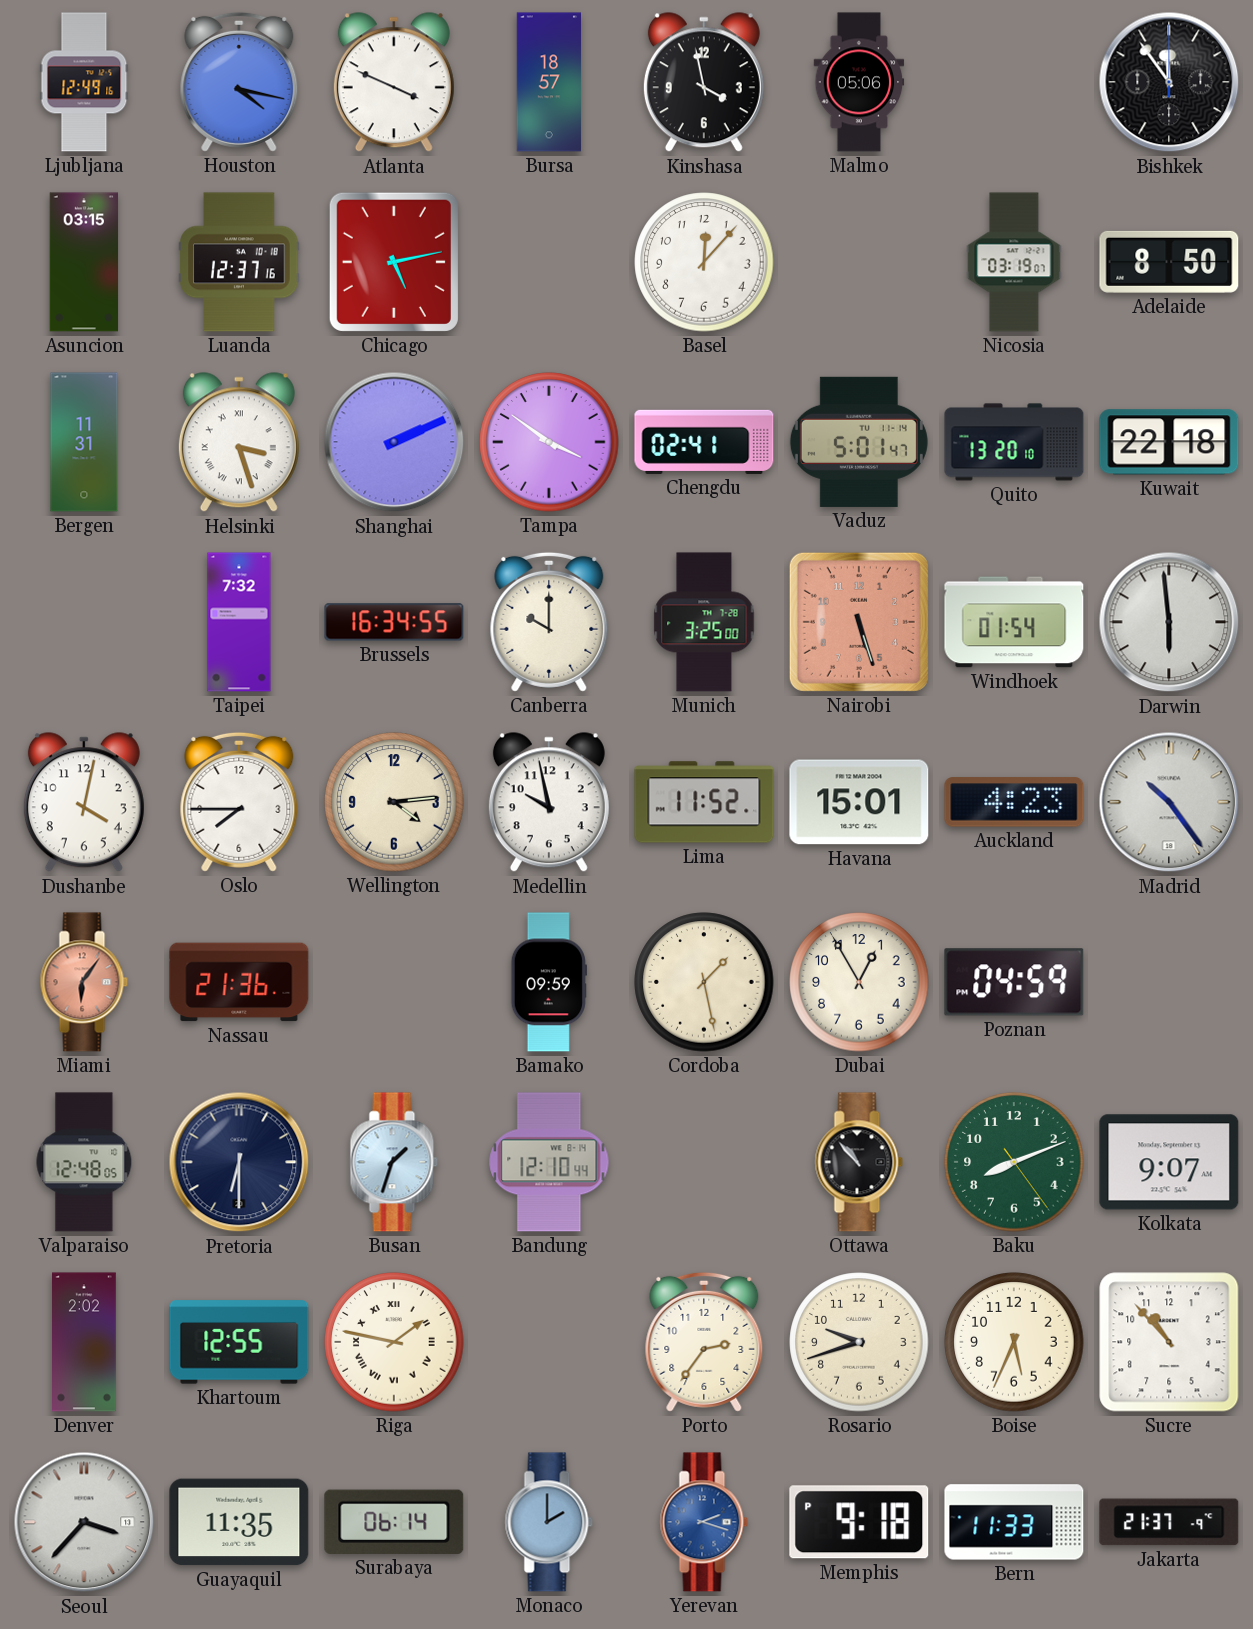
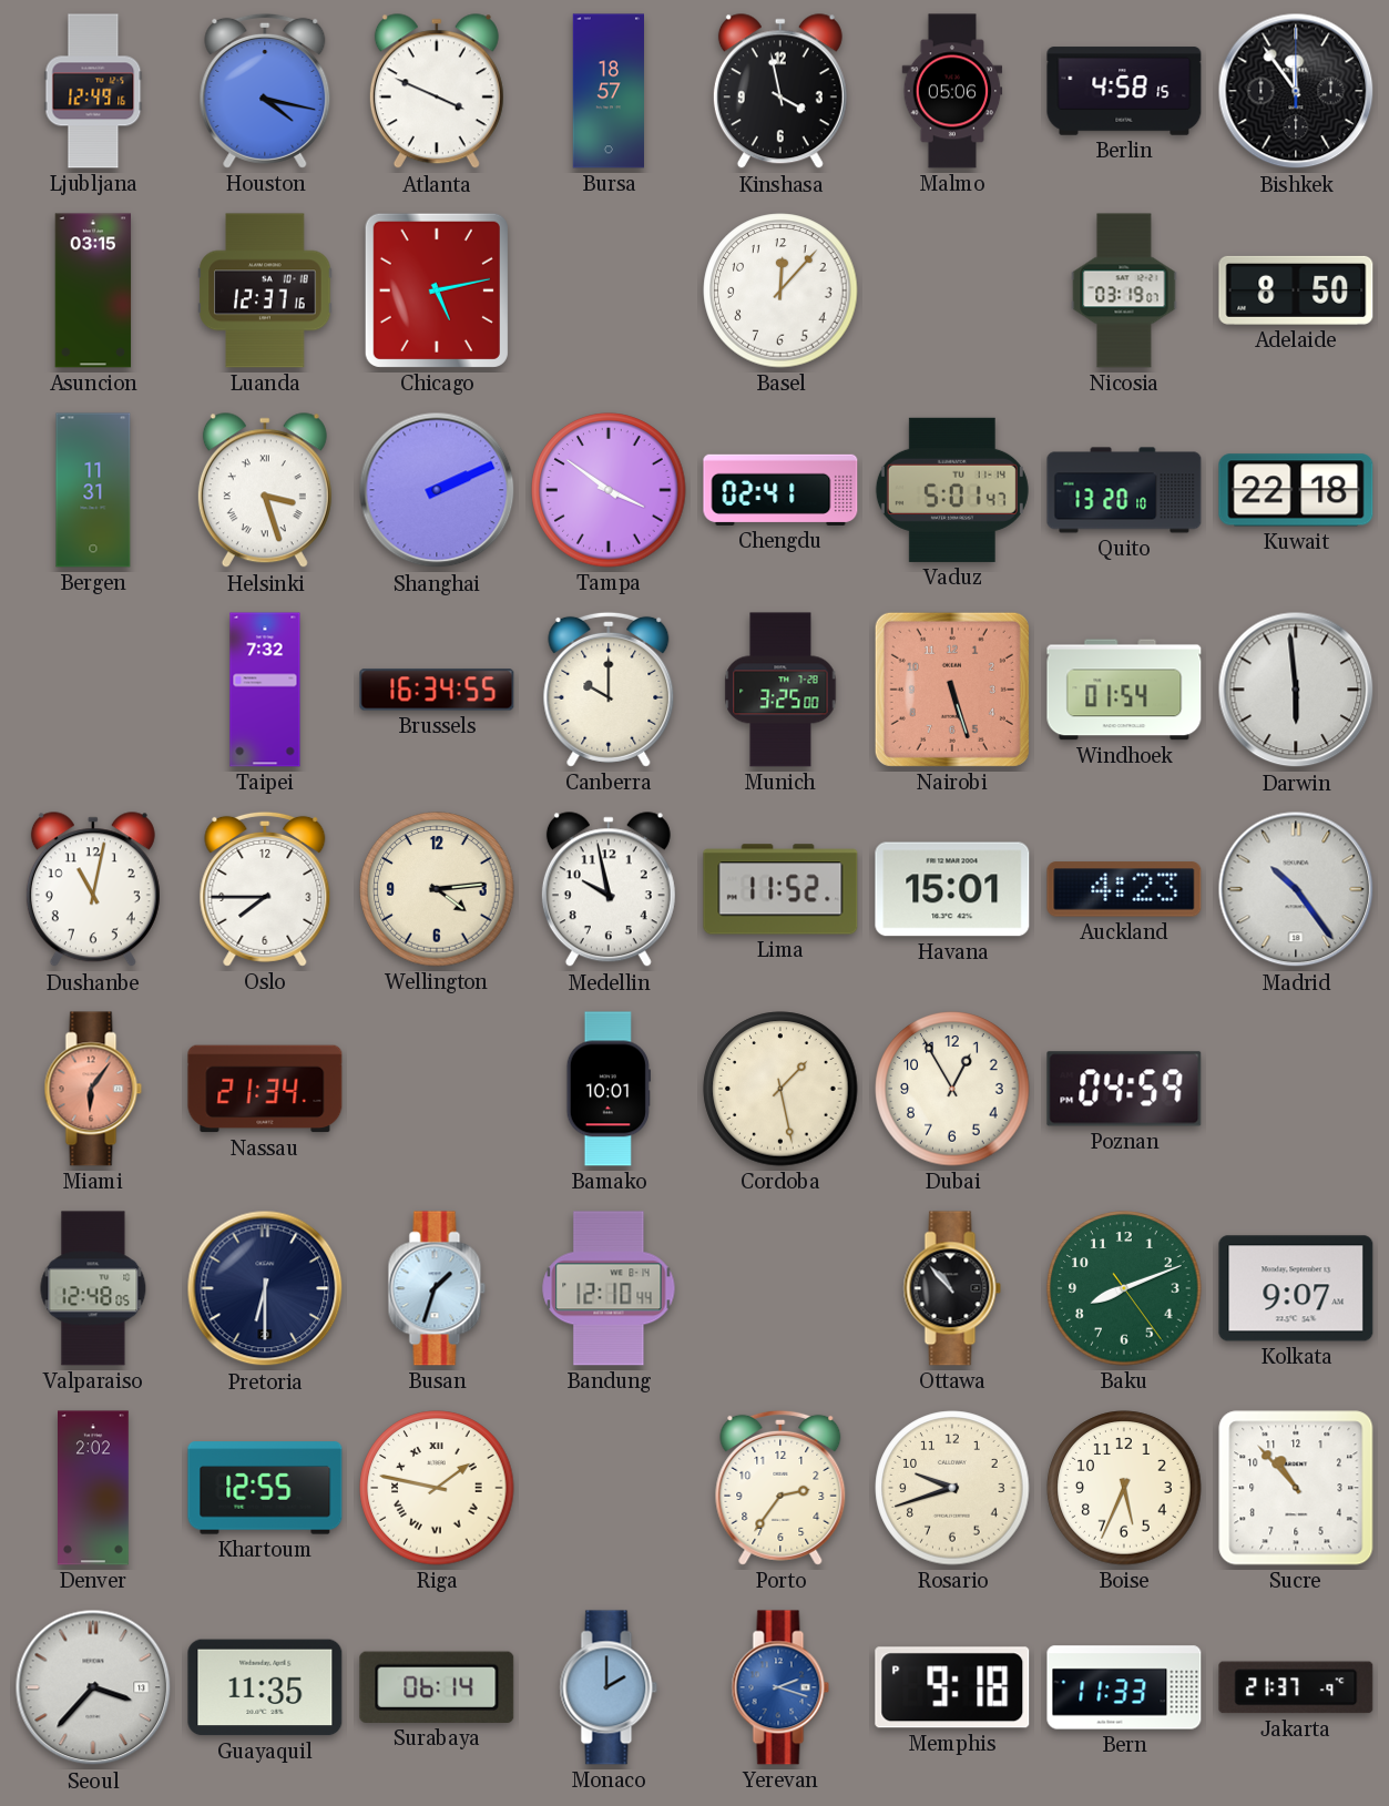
Berlin: none -> 4:58
Dushanbe: 4:02 -> 11:02
Nassau: 21:36 -> 21:34
Bamako: 09:59 -> 10:01
